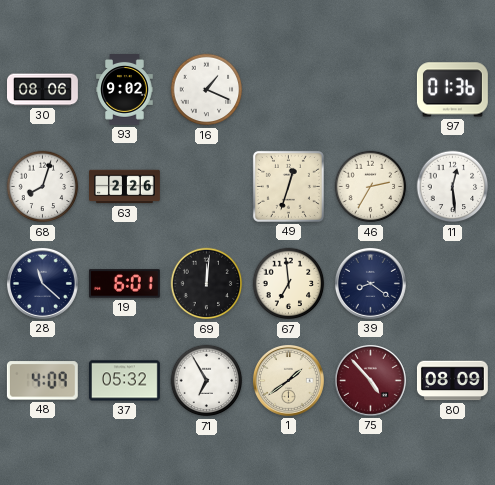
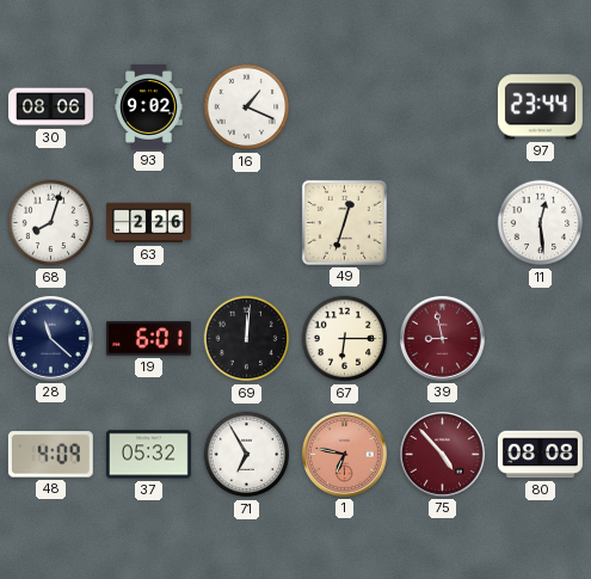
97: 01:36 -> 23:44
46: 2:35 -> none
67: 6:59 -> 6:15
39: 8:21 -> 8:58
39 dial: navy -> burgundy
1: 1:39 -> 6:47
1 dial: cream -> salmon
80: 08:09 -> 08:08
